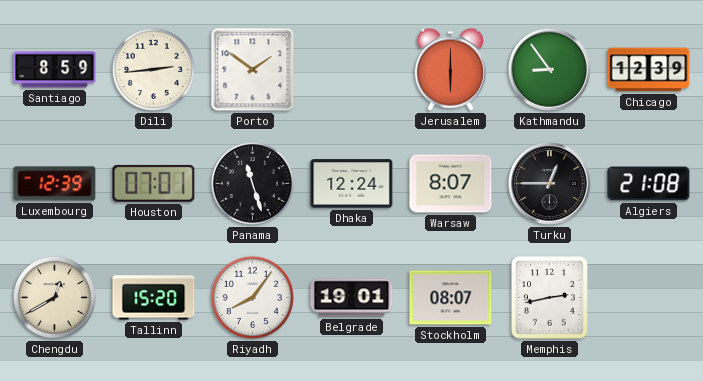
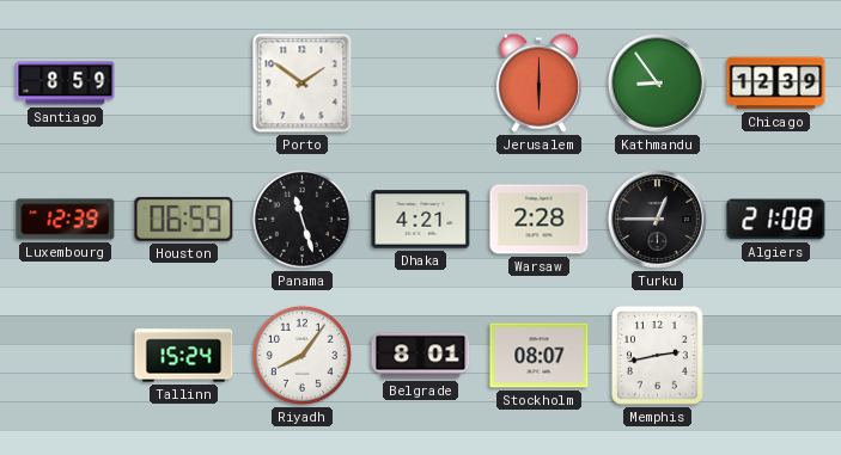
Dili: 2:44 -> none
Houston: 07:01 -> 06:59
Dhaka: 12:24 -> 4:21
Warsaw: 8:07 -> 2:28
Chengdu: 12:40 -> none
Tallinn: 15:20 -> 15:24
Belgrade: 19:01 -> 8:01
